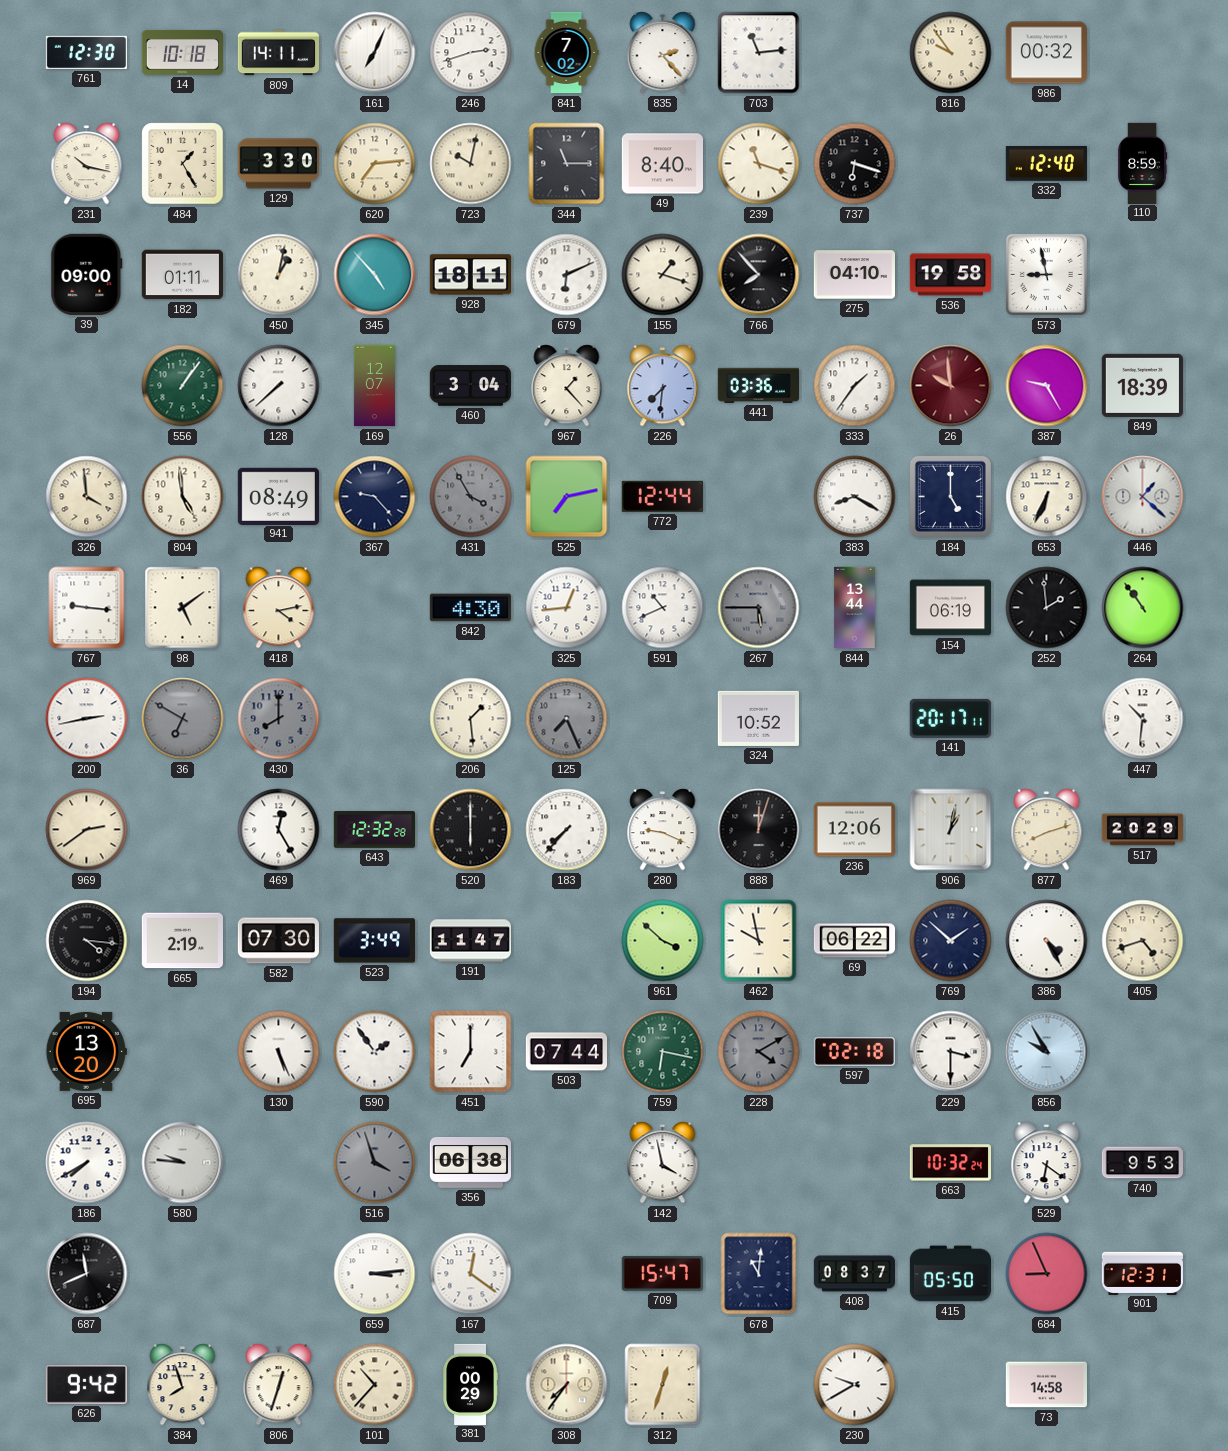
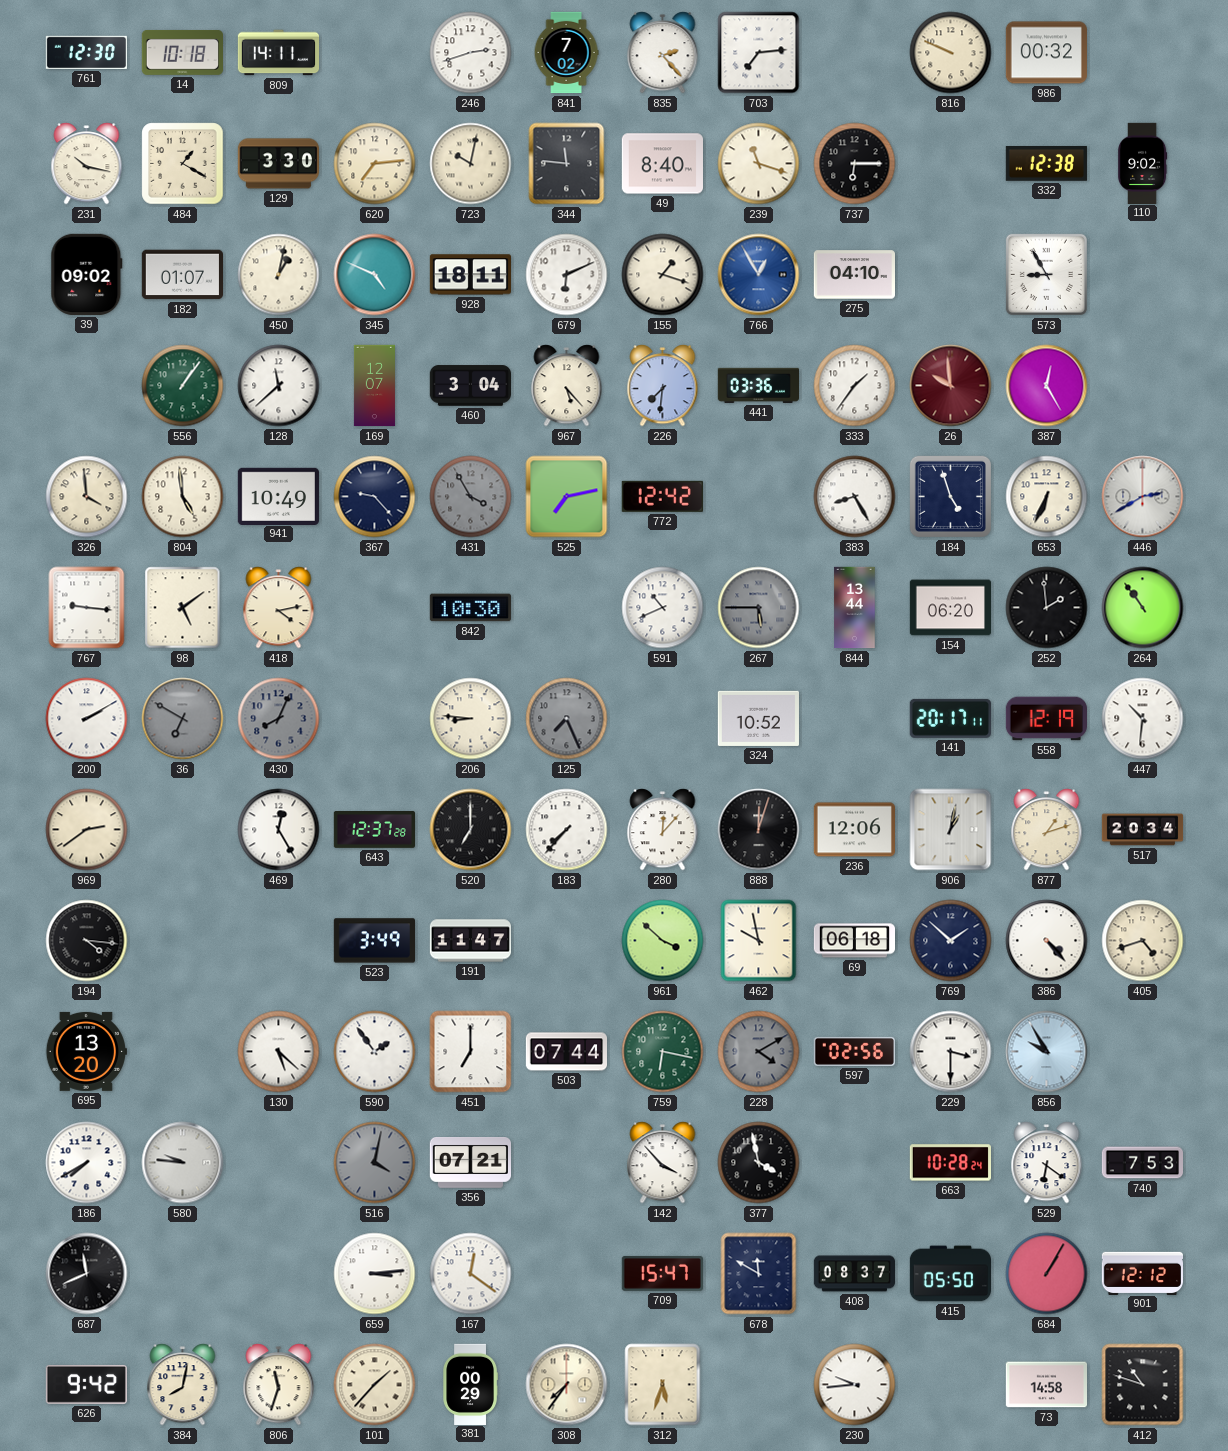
161: 7:04 -> none
703: 11:14 -> 7:14
816: 9:54 -> 9:49
484: 1:25 -> 1:20
344: 11:15 -> 11:46
737: 6:18 -> 6:15
332: 12:40 -> 12:38
110: 8:59 -> 9:02
39: 09:00 -> 09:02
182: 01:11 -> 01:07
345: 4:53 -> 4:49
766: 7:53 -> 12:55
766 dial: black -> blue
536: 19:58 -> none
573: 8:58 -> 8:55
128: 7:38 -> 11:38
967: 1:23 -> 5:23
387: 9:25 -> 12:25
849: 18:39 -> none
941: 08:49 -> 10:49
772: 12:44 -> 12:42
383: 8:20 -> 8:25
184: 5:00 -> 4:57
446: 1:22 -> 2:40
842: 4:30 -> 10:30
325: 12:44 -> none
154: 06:19 -> 06:20
200: 2:43 -> 2:10
430: 8:00 -> 8:04
206: 1:29 -> 8:46
558: none -> 12:19
643: 12:32 -> 12:37
520: 6:00 -> 7:00
280: 9:19 -> 12:07
877: 8:12 -> 1:12
517: 20:29 -> 20:34
665: 2:19 -> none
582: 07:30 -> none
69: 06:22 -> 06:18
386: 4:25 -> 4:23
130: 5:26 -> 5:22
597: 02:18 -> 02:56
516: 3:57 -> 4:02
356: 06:38 -> 07:21
142: 3:58 -> 3:53
377: none -> 3:58
663: 10:32 -> 10:28
740: 9:53 -> 7:53
678: 11:01 -> 11:50
684: 8:56 -> 1:05
901: 12:31 -> 12:12
384: 7:57 -> 8:02
806: 12:33 -> 11:33
101: 10:37 -> 1:37
312: 12:33 -> 5:33
230: 9:40 -> 9:44
412: none -> 10:48
